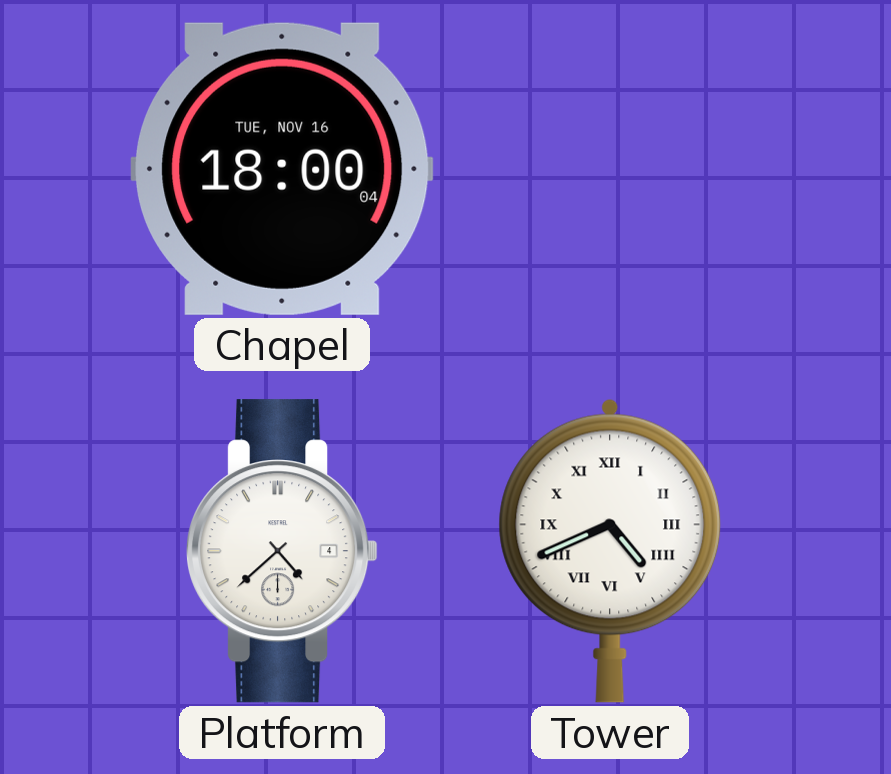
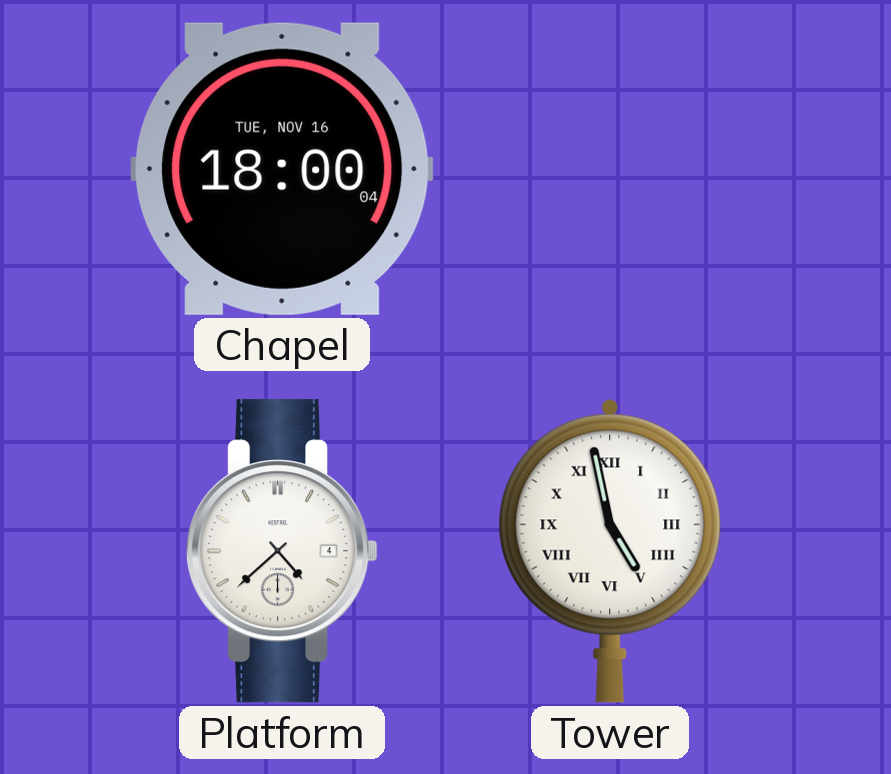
Tower: 4:41 -> 4:58
